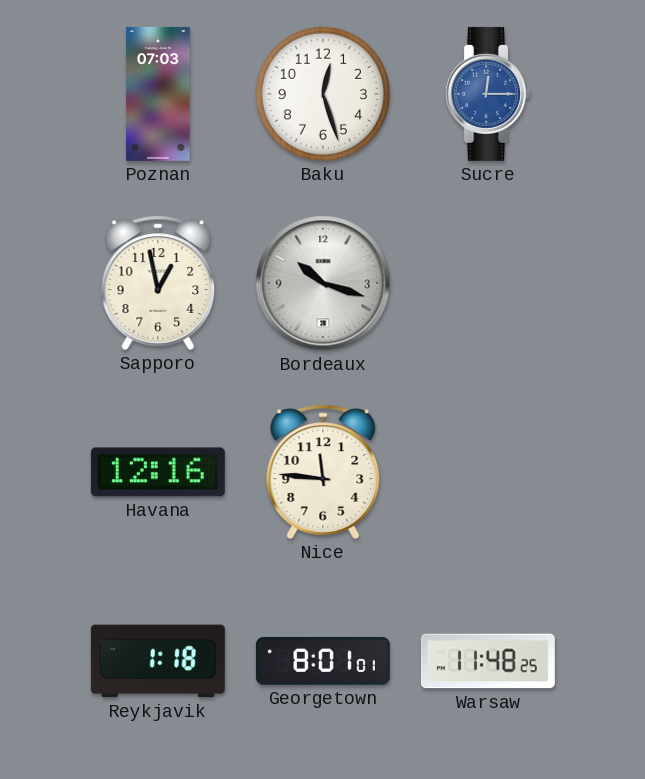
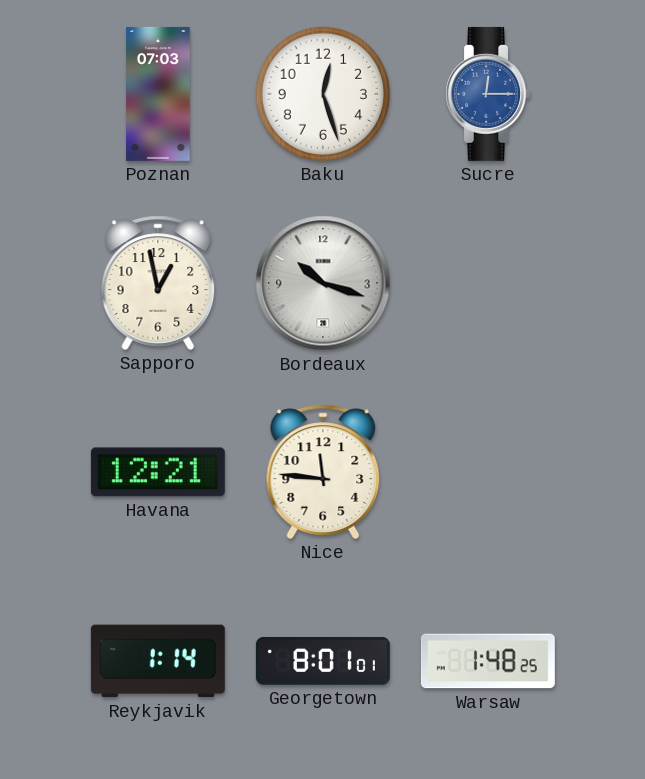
Havana: 12:16 -> 12:21
Reykjavik: 1:18 -> 1:14
Warsaw: 11:48 -> 1:48
